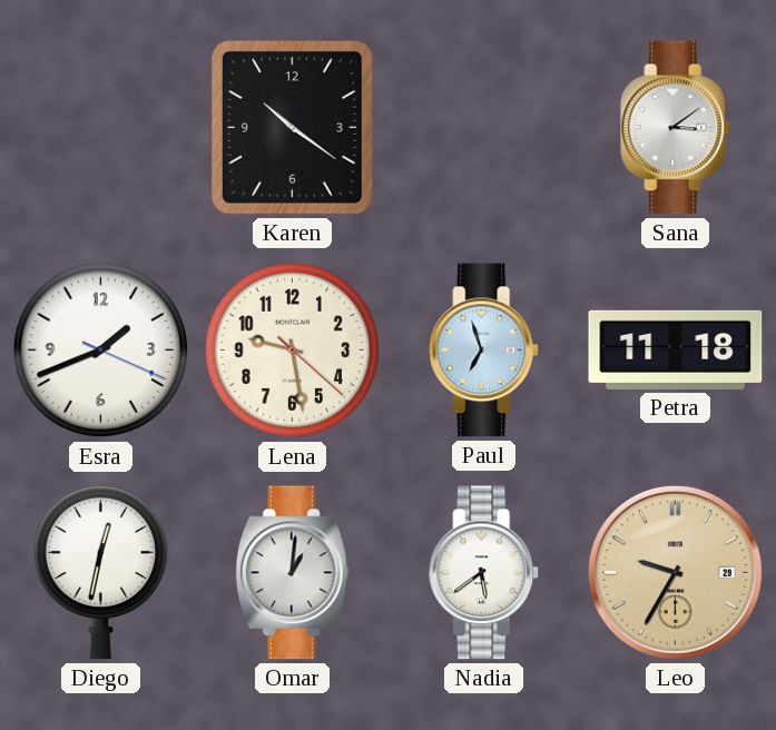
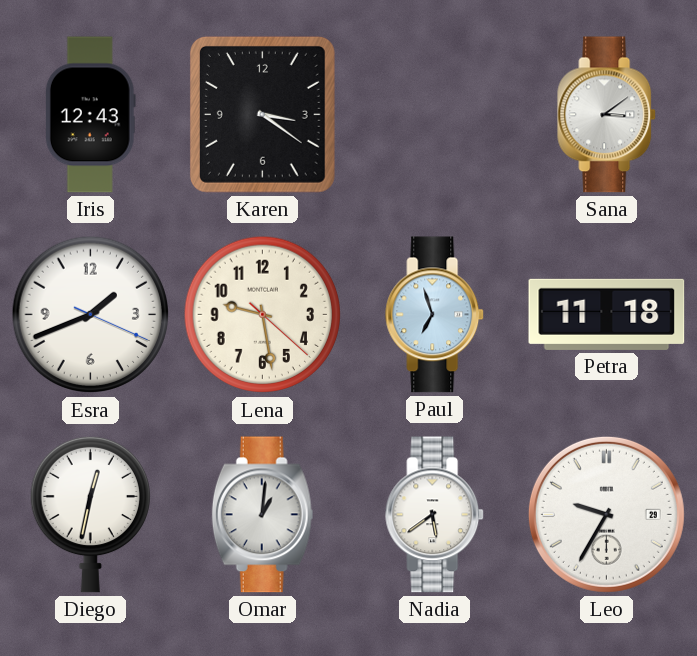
Iris: none -> 12:43
Karen: 10:21 -> 3:21
Leo dial: champagne -> white
